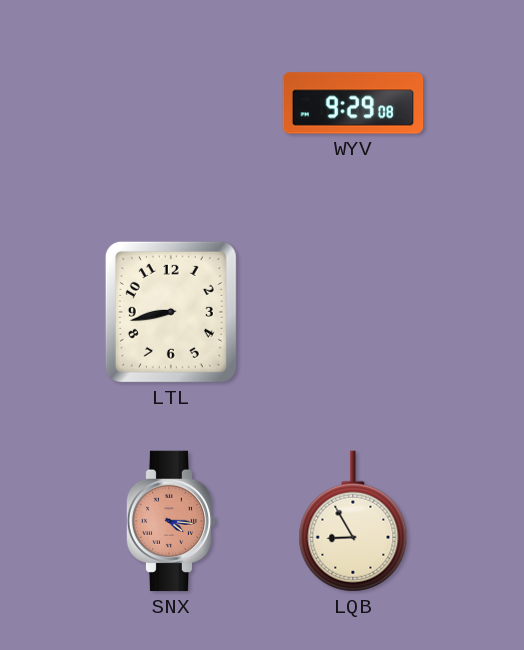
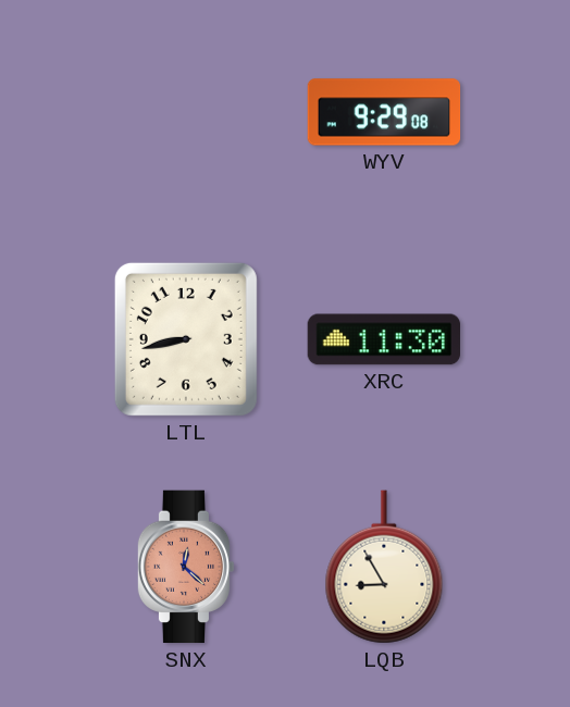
XRC: none -> 11:30
SNX: 4:16 -> 12:22
